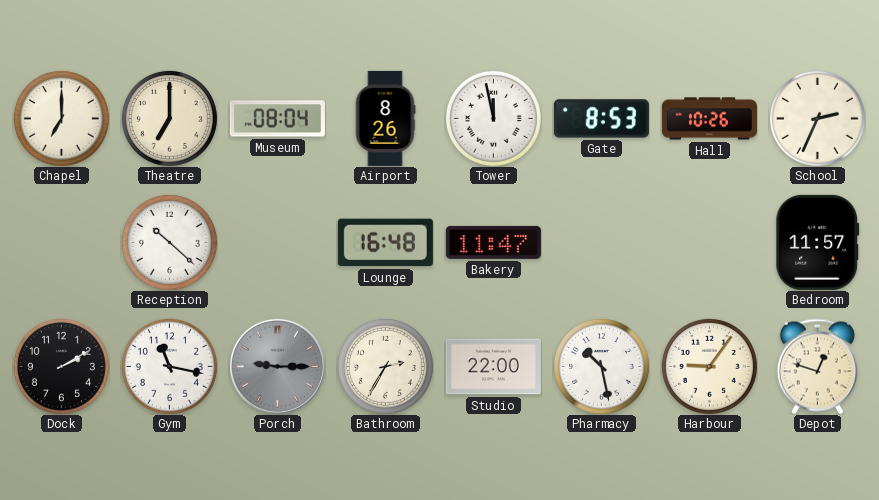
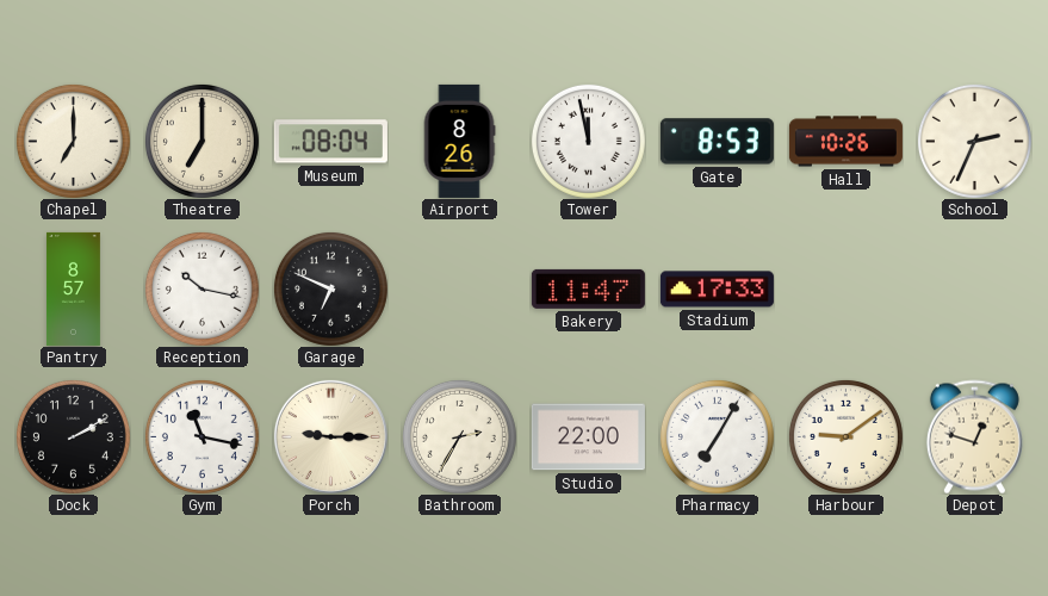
Pantry: none -> 8:57
Reception: 10:22 -> 10:17
Garage: none -> 6:49
Lounge: 16:48 -> none
Stadium: none -> 17:33
Bedroom: 11:57 -> none
Porch dial: grey -> cream
Pharmacy: 10:28 -> 7:05
Harbour: 9:06 -> 9:09
